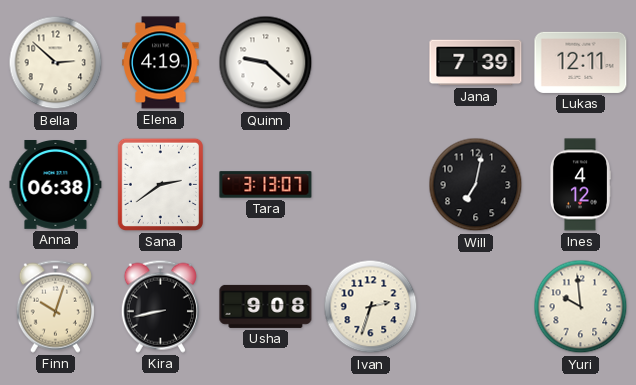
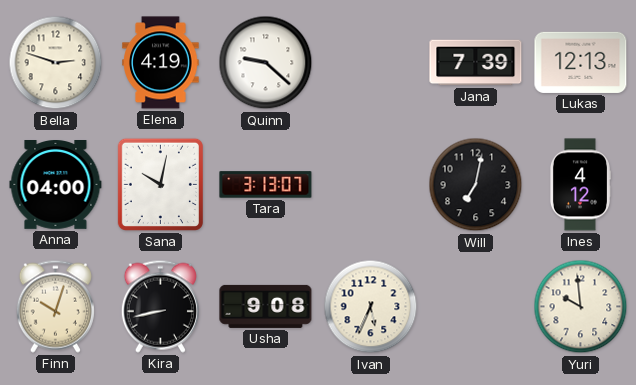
Bella: 2:52 -> 2:48
Lukas: 12:11 -> 12:13
Anna: 06:38 -> 04:00
Sana: 2:39 -> 10:02
Ivan: 2:33 -> 5:34
